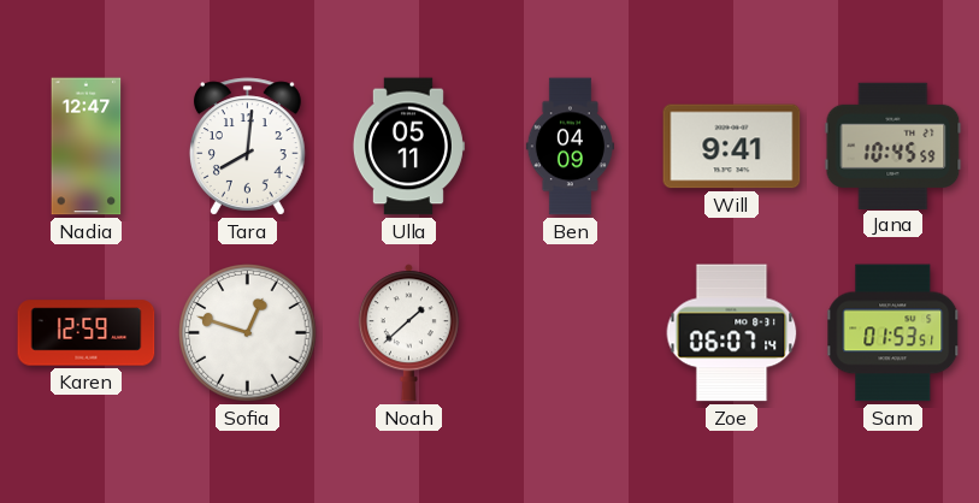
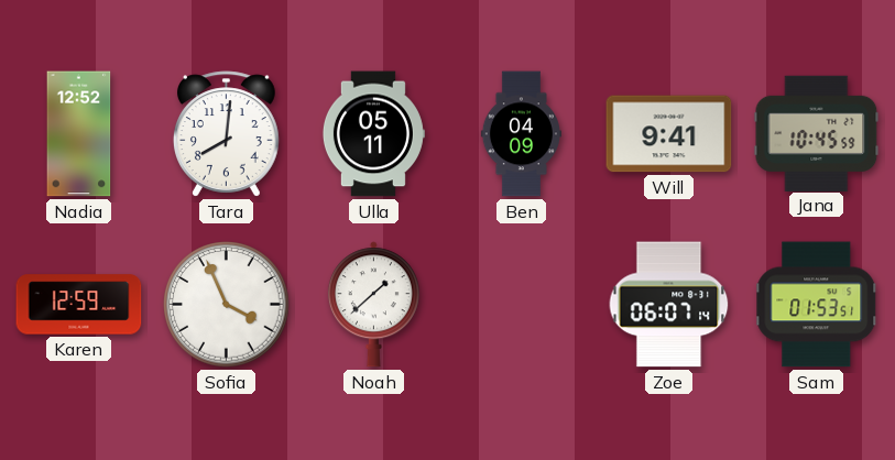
Nadia: 12:47 -> 12:52
Sofia: 12:48 -> 3:56
